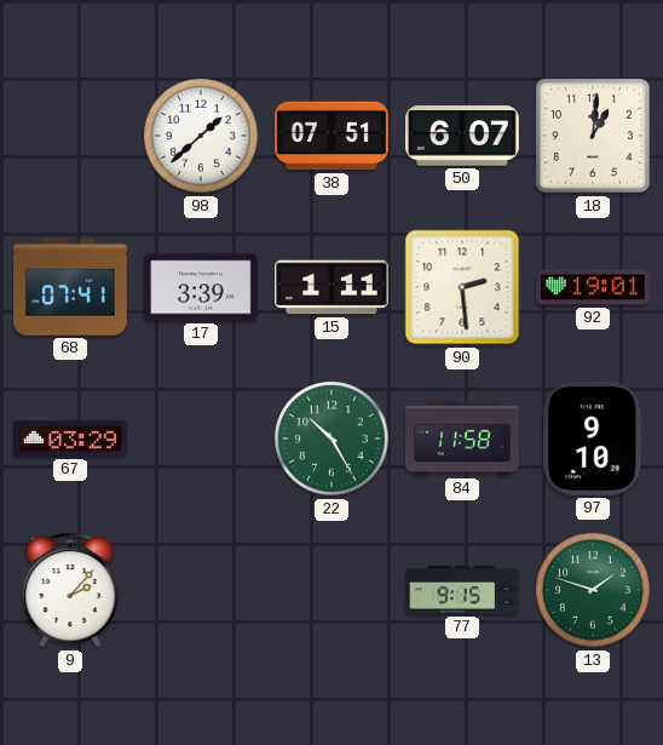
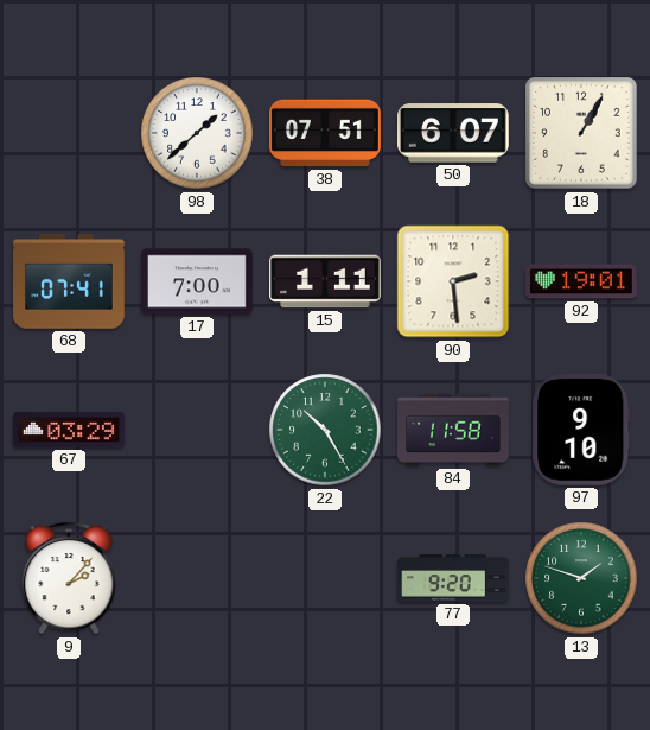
18: 1:01 -> 1:05
17: 3:39 -> 7:00
77: 9:15 -> 9:20
